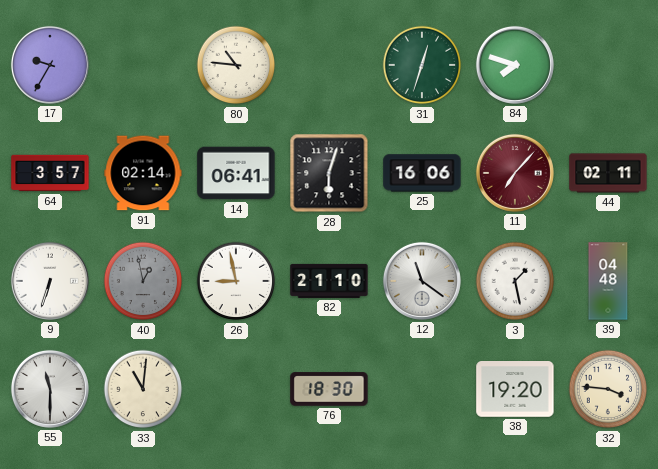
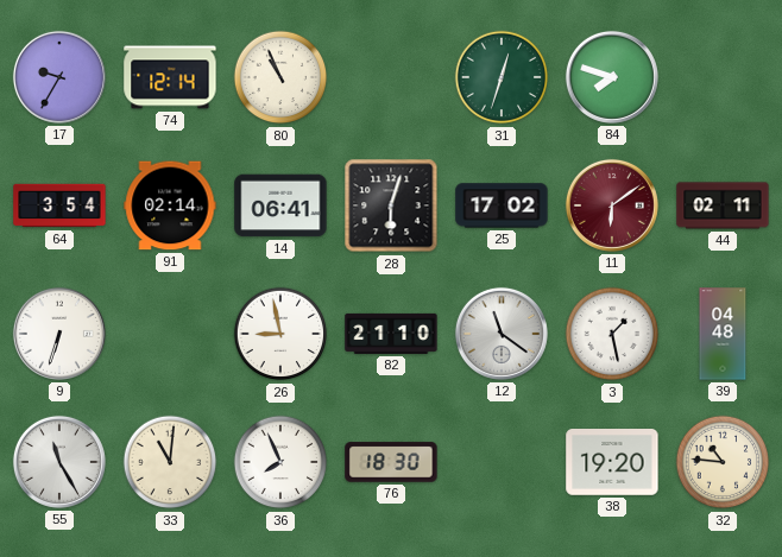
74: none -> 12:14
80: 10:46 -> 10:56
64: 3:57 -> 3:54
25: 16:06 -> 17:02
11: 7:07 -> 6:09
40: 12:58 -> none
55: 11:30 -> 11:25
36: none -> 7:56
32: 3:46 -> 10:46
